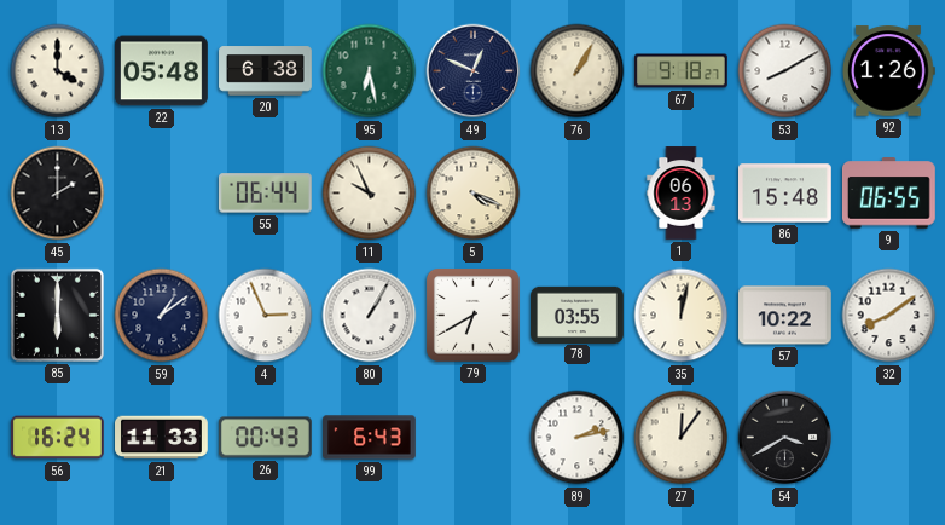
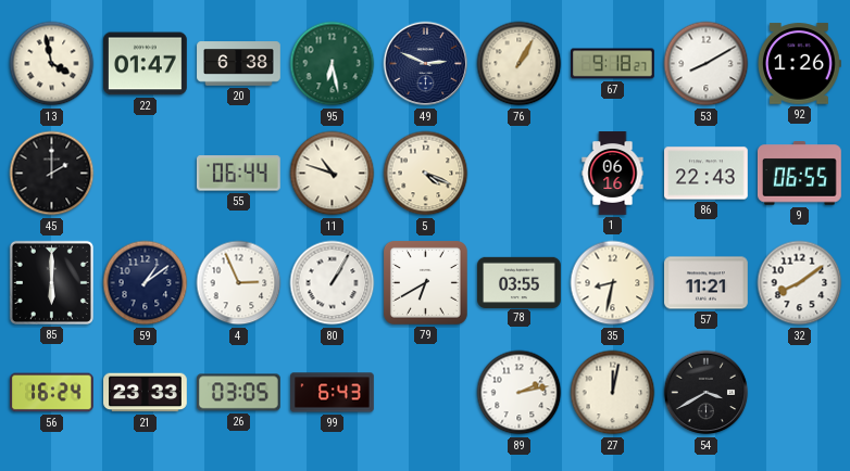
13: 4:00 -> 3:58
22: 05:48 -> 01:47
49: 12:49 -> 2:49
11: 9:56 -> 10:48
1: 06:13 -> 06:16
86: 15:48 -> 22:43
35: 12:02 -> 8:32
57: 10:22 -> 11:21
21: 11:33 -> 23:33
26: 00:43 -> 03:05
27: 12:06 -> 12:02
